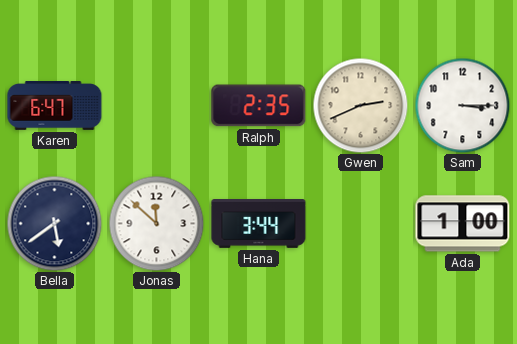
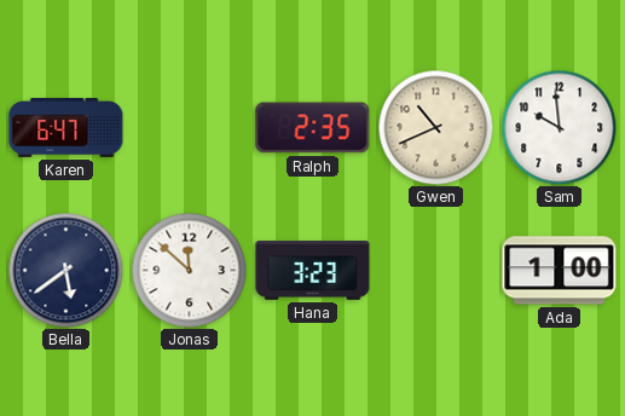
Gwen: 2:41 -> 10:41
Sam: 3:15 -> 9:59
Hana: 3:44 -> 3:23
